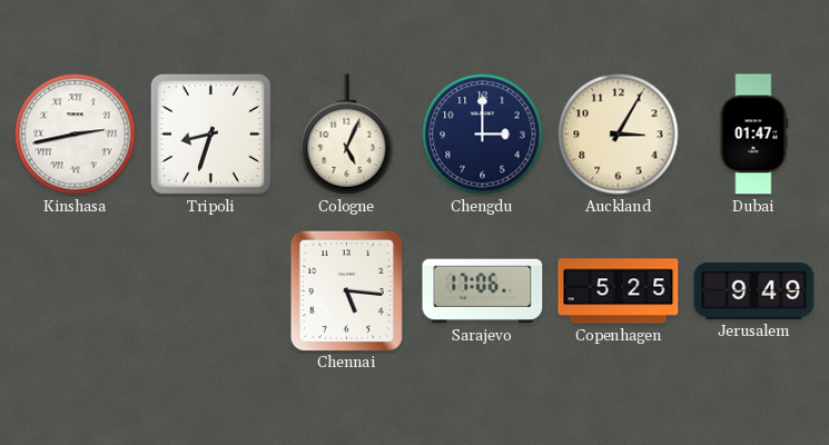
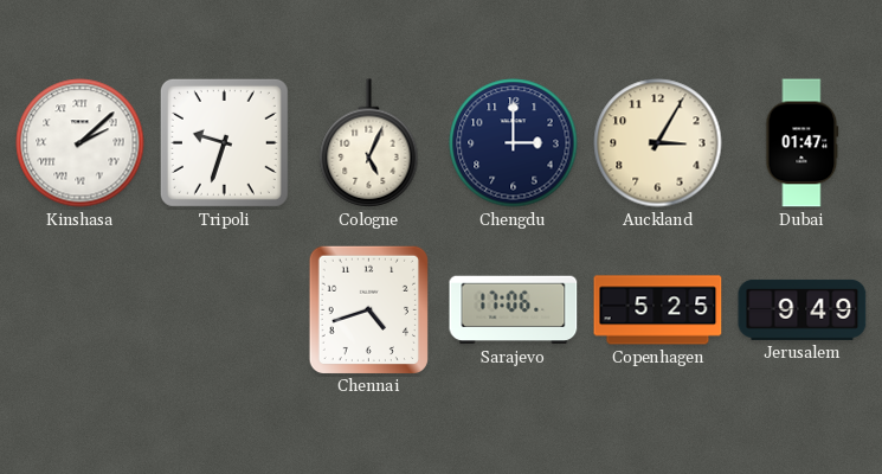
Kinshasa: 2:43 -> 2:08
Tripoli: 8:33 -> 9:33
Chennai: 5:16 -> 4:42
